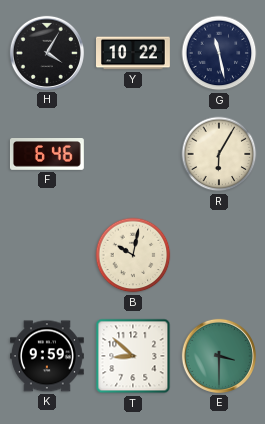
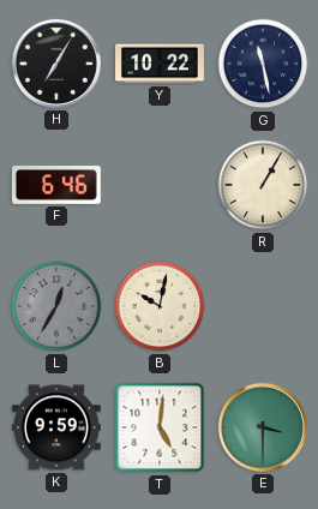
H: 4:05 -> 7:05
R: 6:05 -> 1:05
L: none -> 12:35
T: 8:52 -> 5:01
